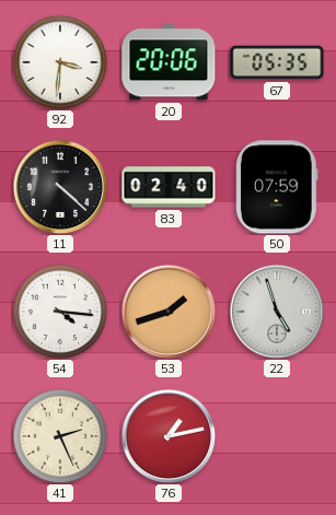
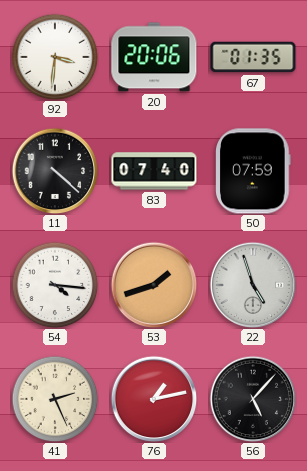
67: 05:35 -> 01:35
83: 02:40 -> 07:40
56: none -> 5:07
